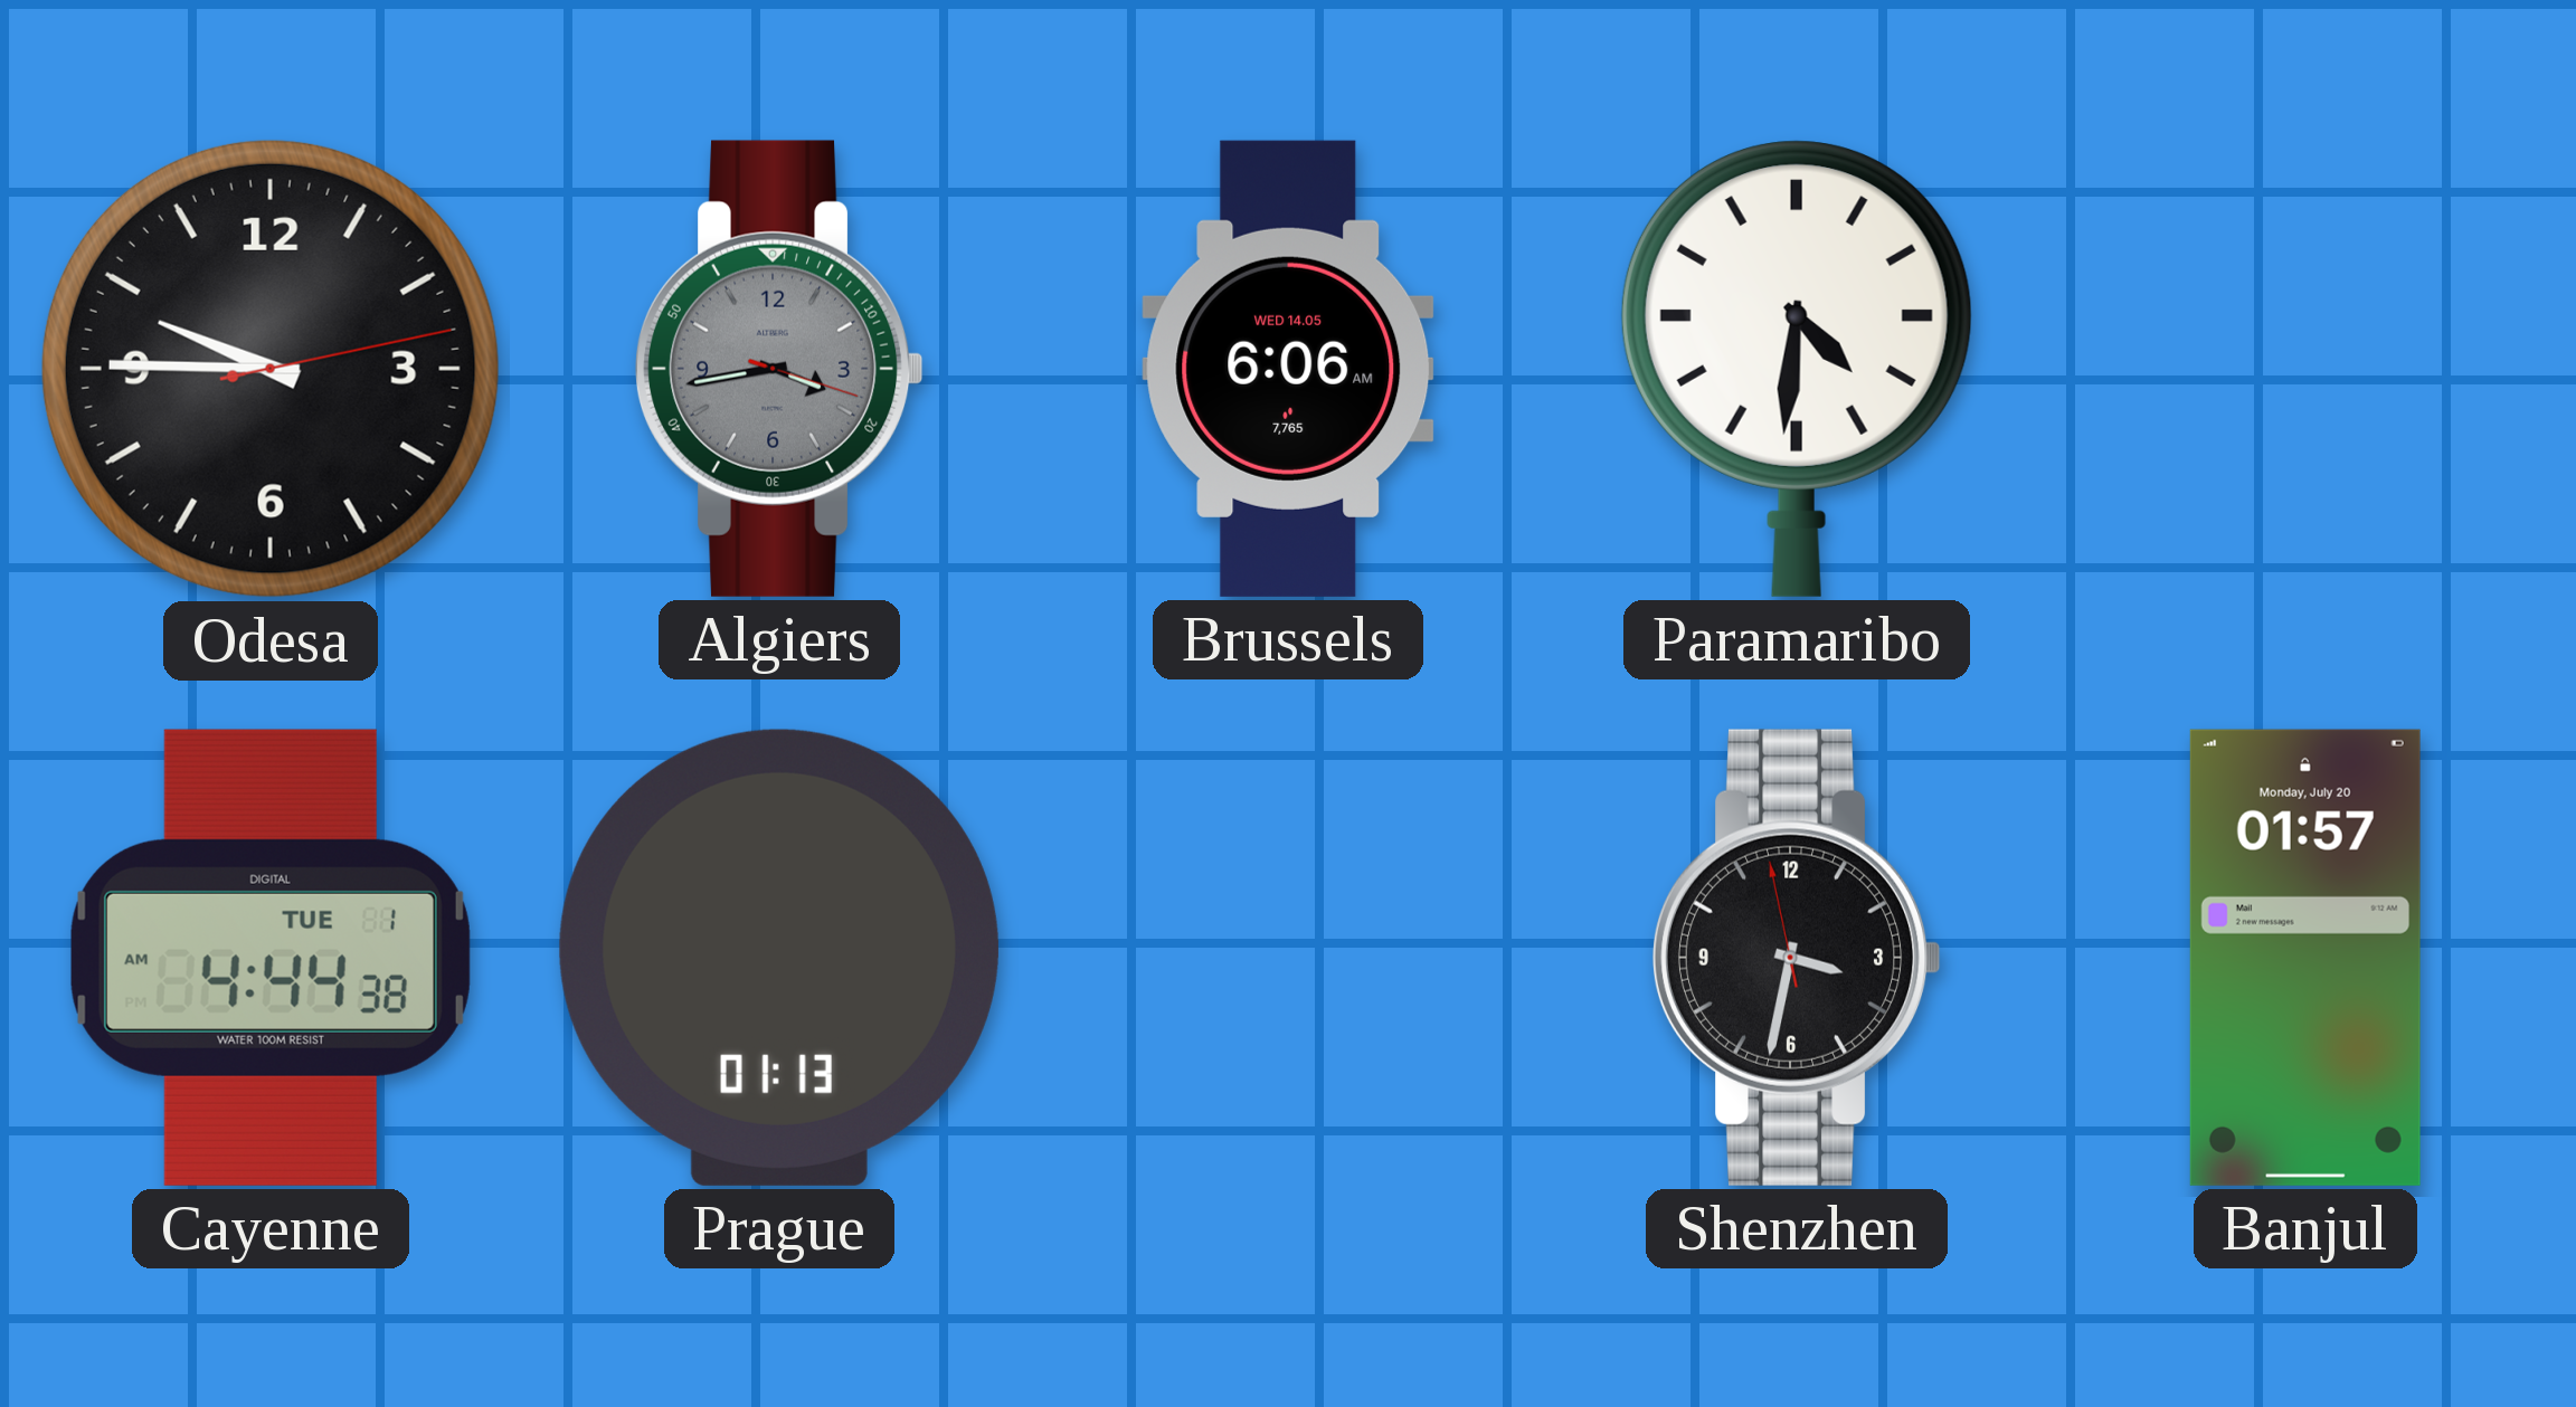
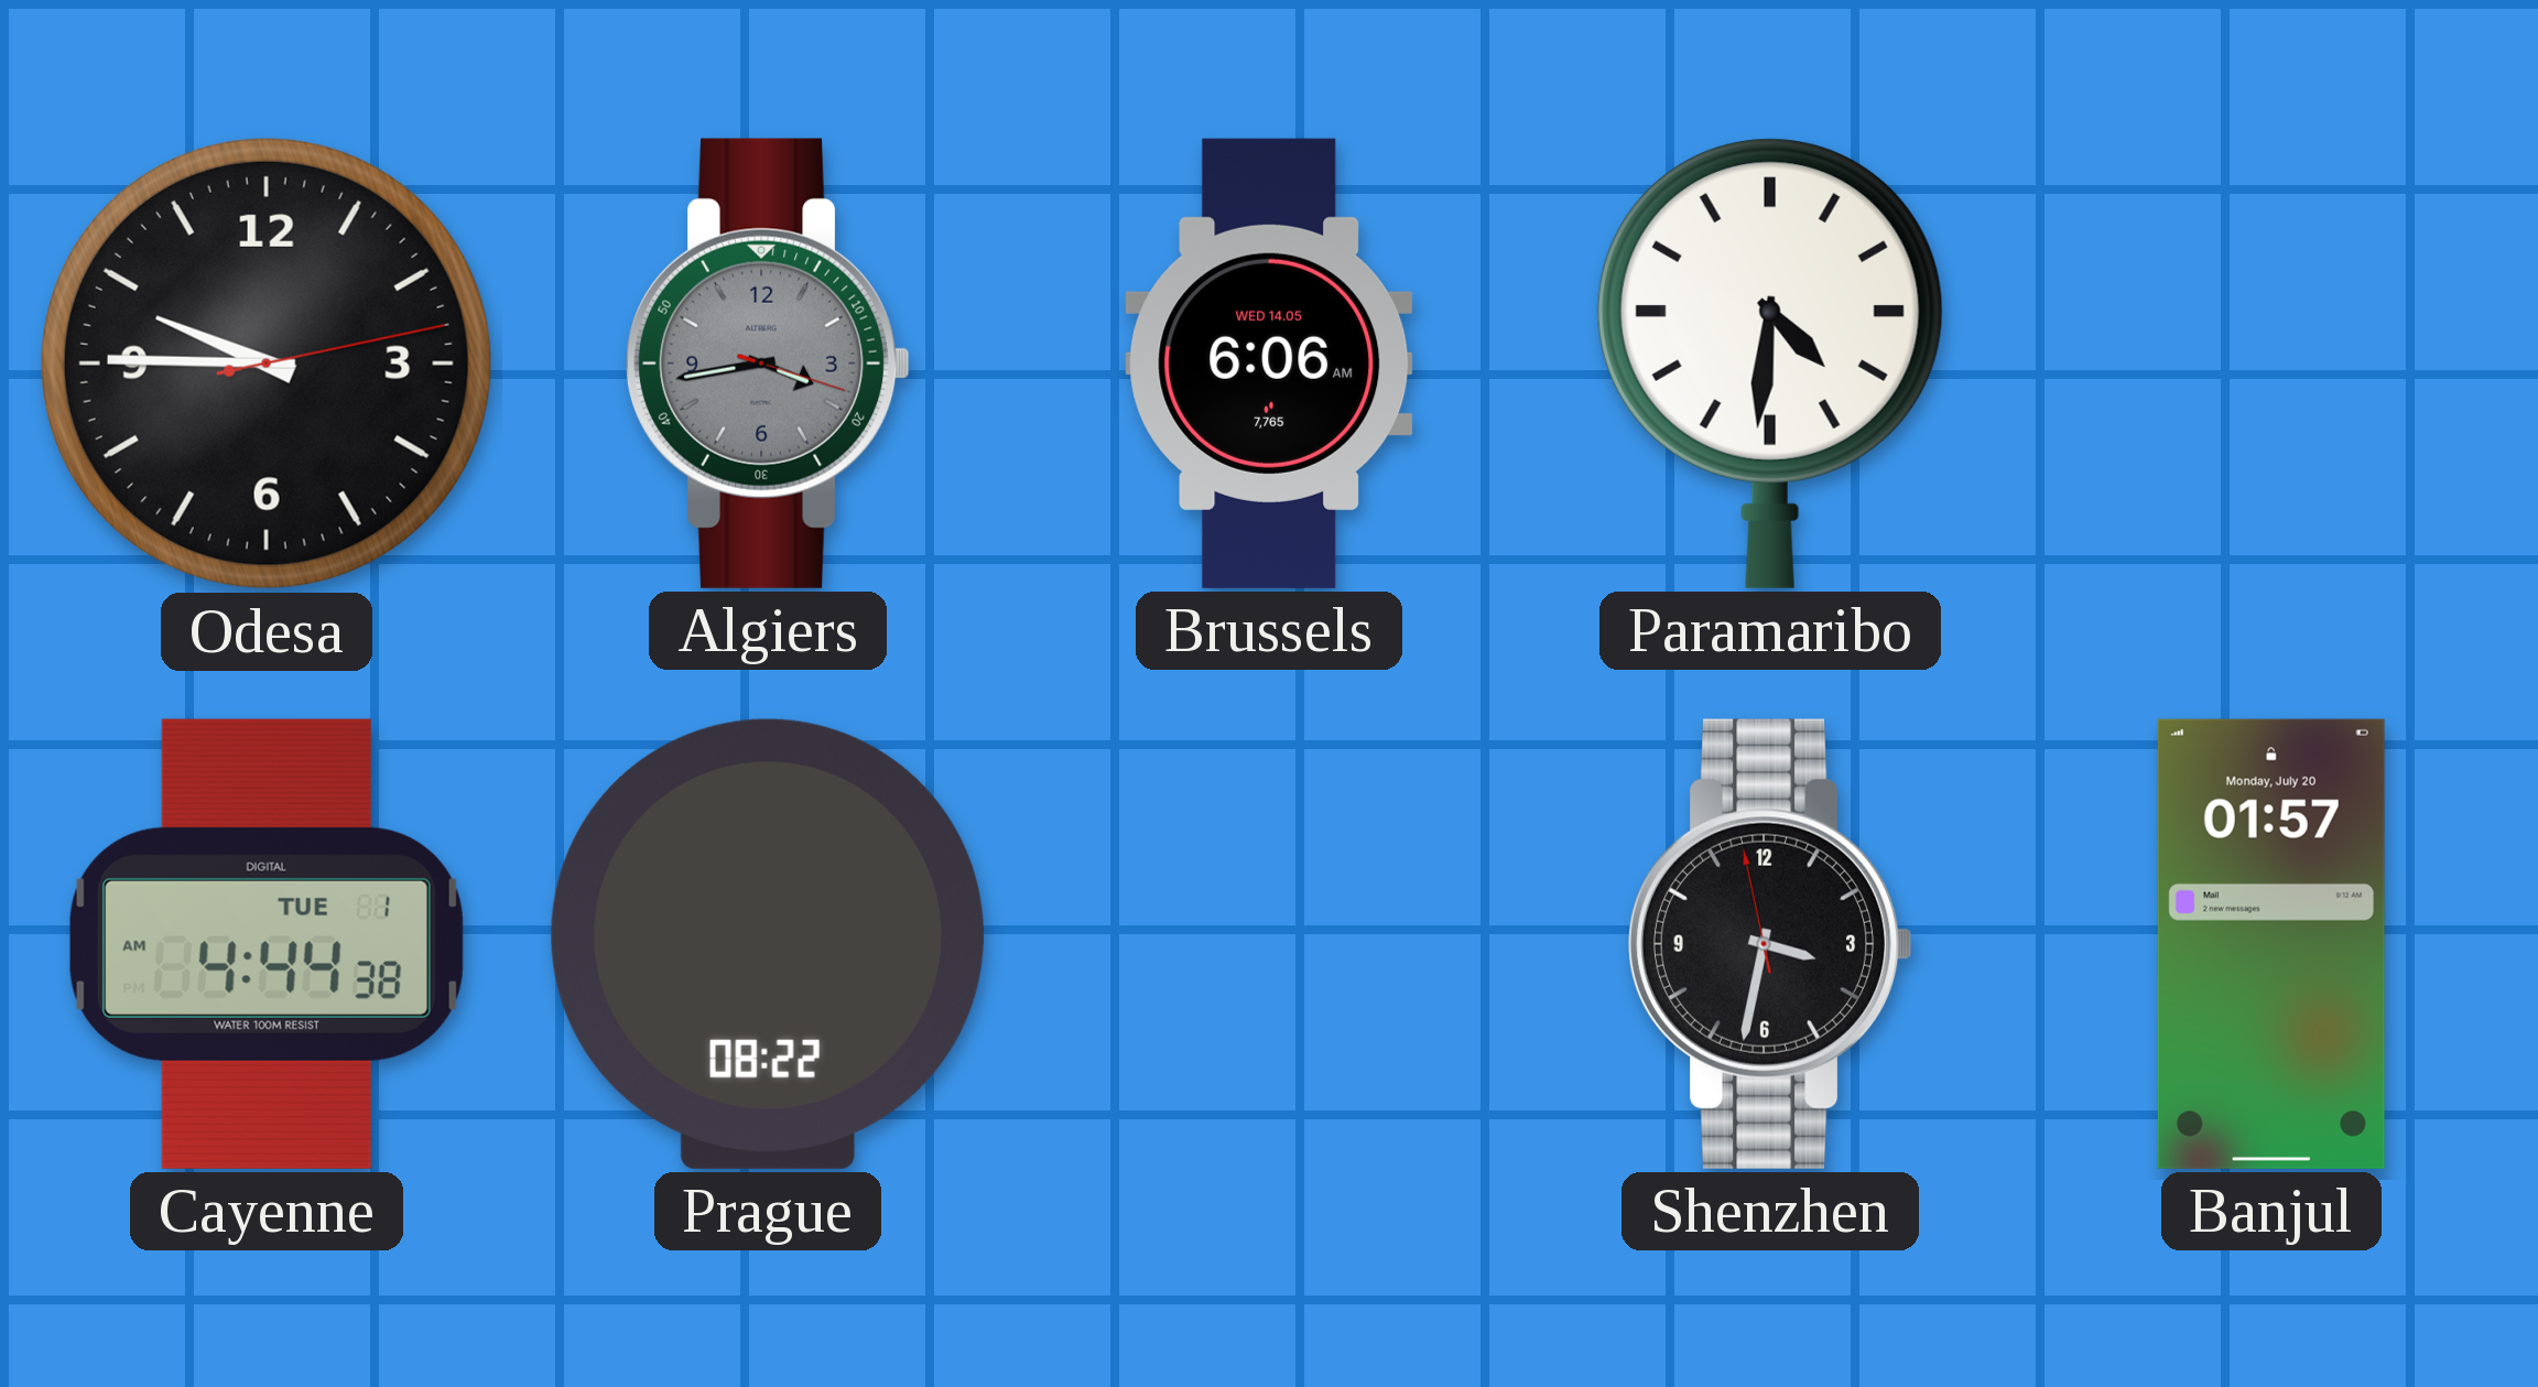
Prague: 01:13 -> 08:22
